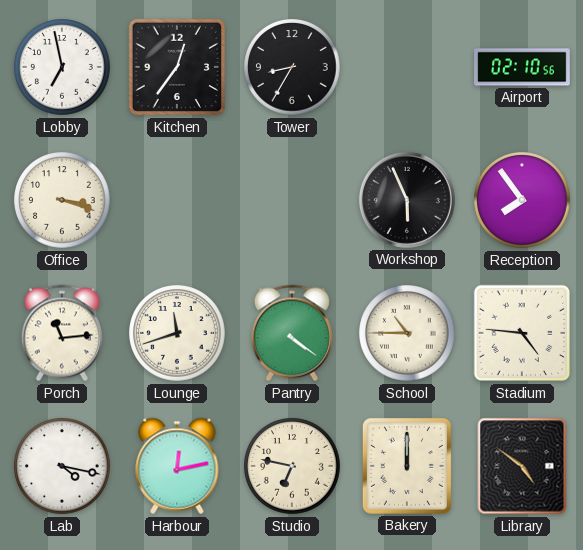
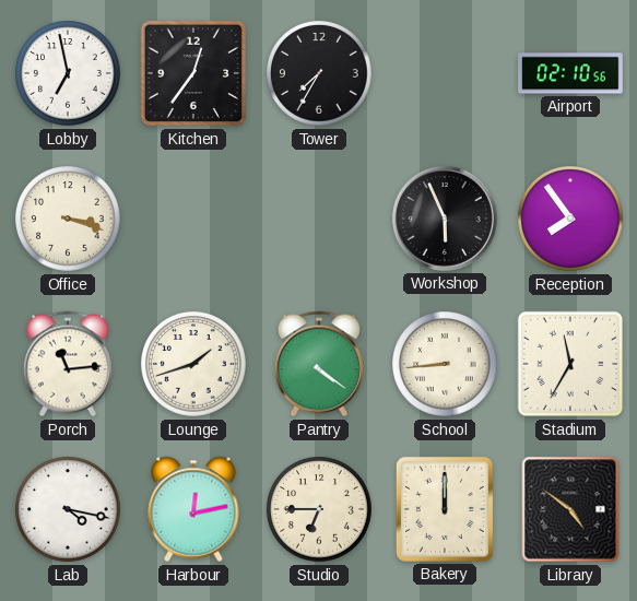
Tower: 8:35 -> 7:35
Lounge: 11:42 -> 1:42
School: 10:45 -> 8:44
Stadium: 4:46 -> 11:35
Studio: 6:47 -> 6:45
